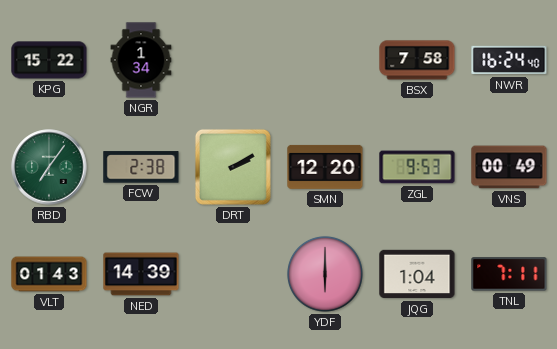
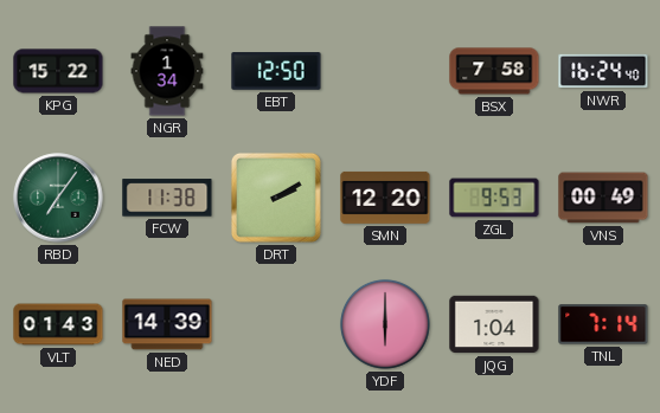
EBT: none -> 12:50
FCW: 2:38 -> 11:38
TNL: 7:11 -> 7:14
